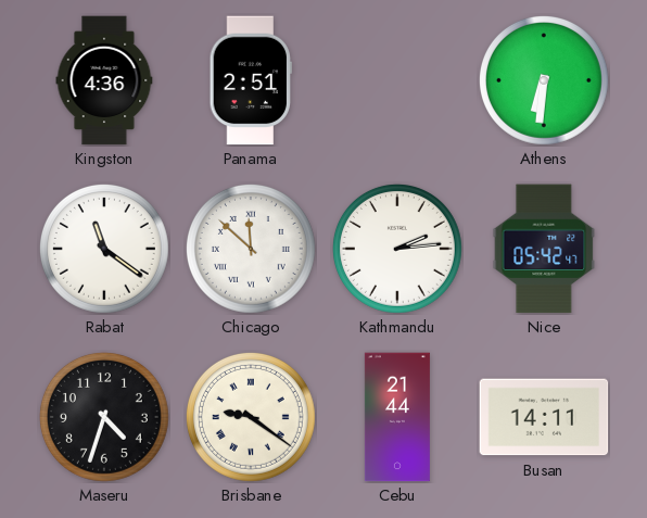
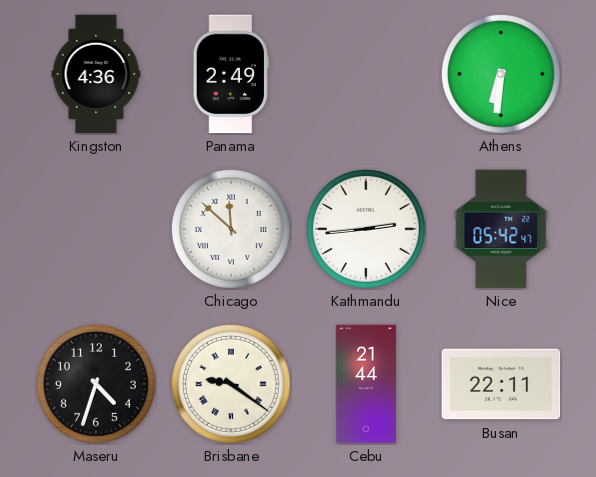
Panama: 2:51 -> 2:49
Rabat: 11:21 -> none
Kathmandu: 2:14 -> 2:44
Busan: 14:11 -> 22:11
